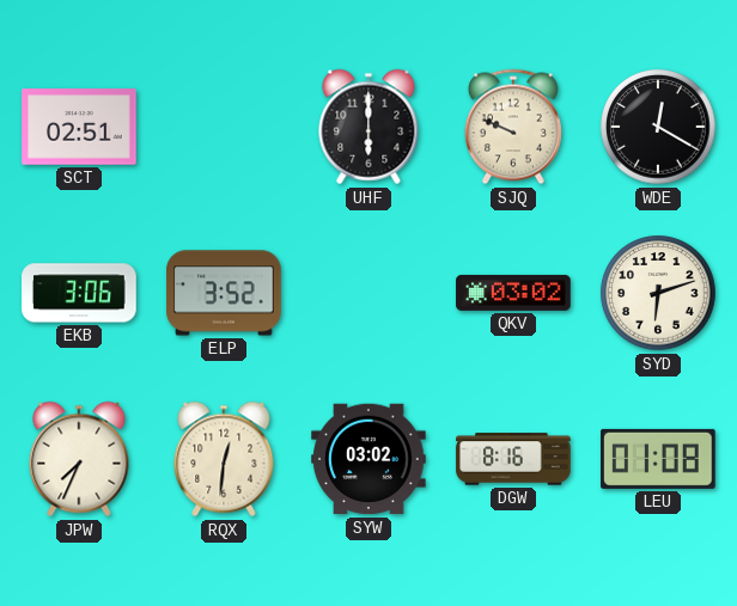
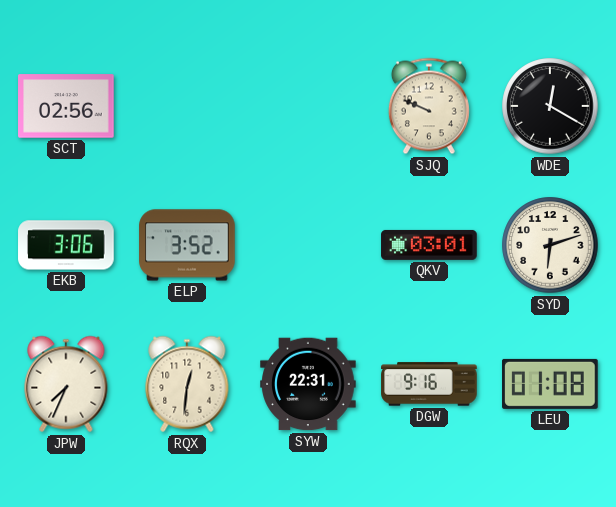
SCT: 02:51 -> 02:56
UHF: 6:00 -> none
QKV: 03:02 -> 03:01
SYW: 03:02 -> 22:31
DGW: 8:16 -> 9:16
